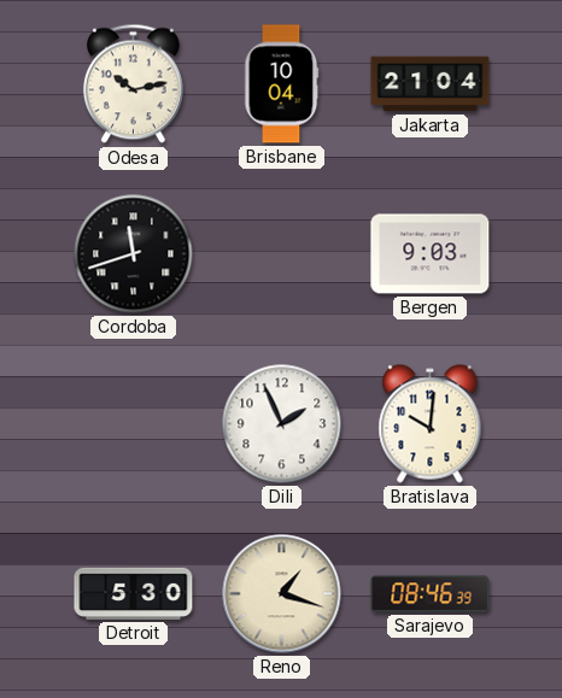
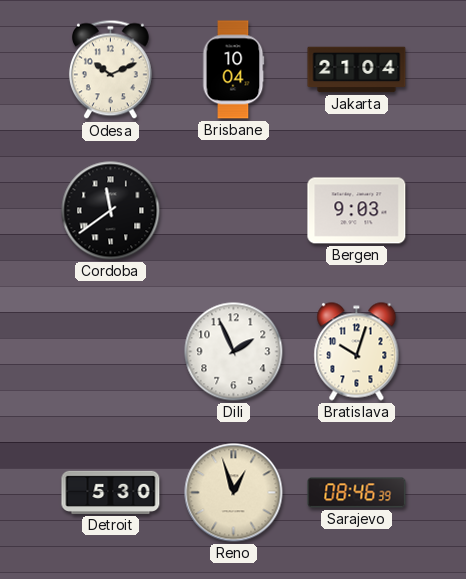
Odesa: 10:13 -> 10:11
Cordoba: 11:42 -> 11:39
Bratislava: 10:01 -> 10:03
Reno: 1:18 -> 12:57
